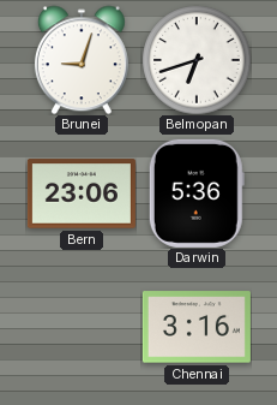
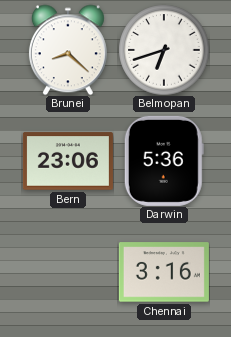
Brunei: 9:03 -> 8:22
